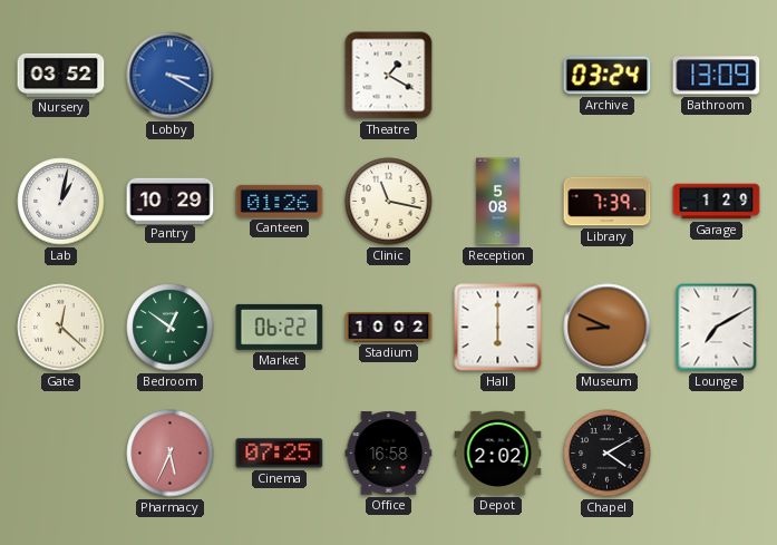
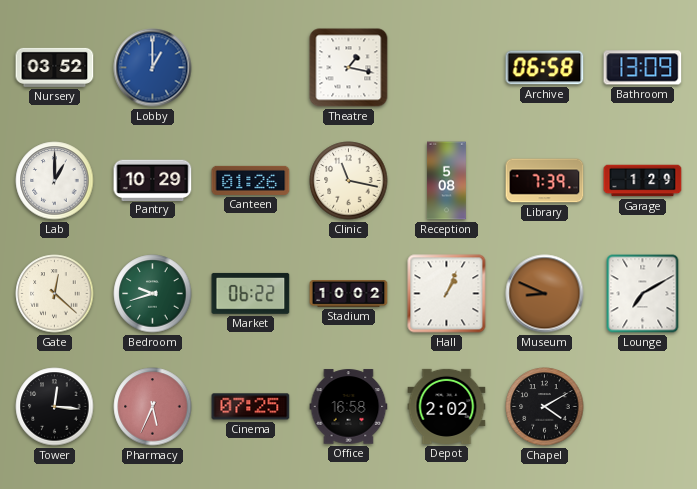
Lobby: 3:20 -> 1:00
Theatre: 1:20 -> 1:17
Archive: 03:24 -> 06:58
Lab: 1:02 -> 1:00
Bedroom: 12:51 -> 9:42
Hall: 6:00 -> 1:04
Tower: none -> 12:16
